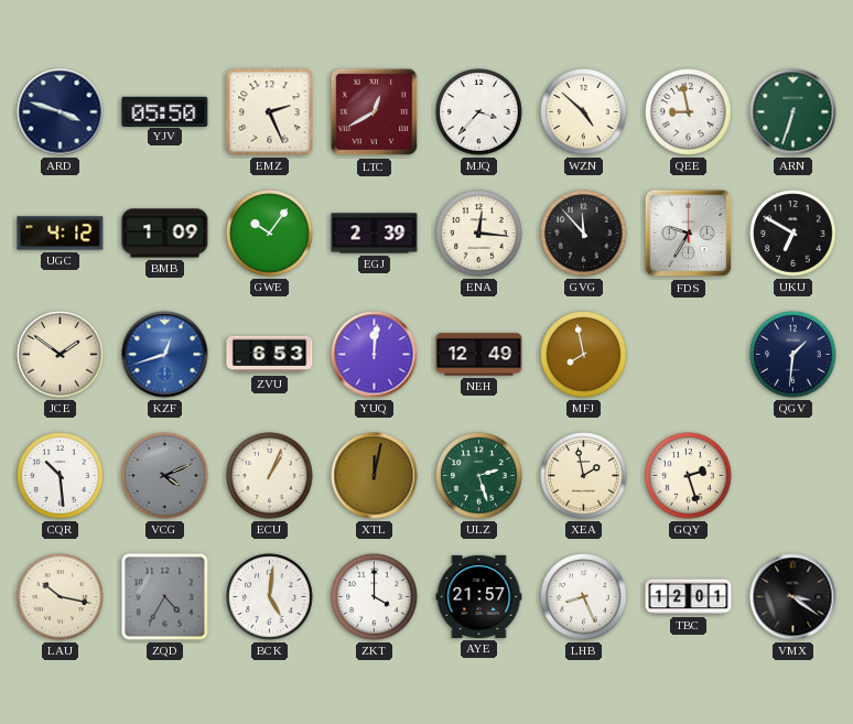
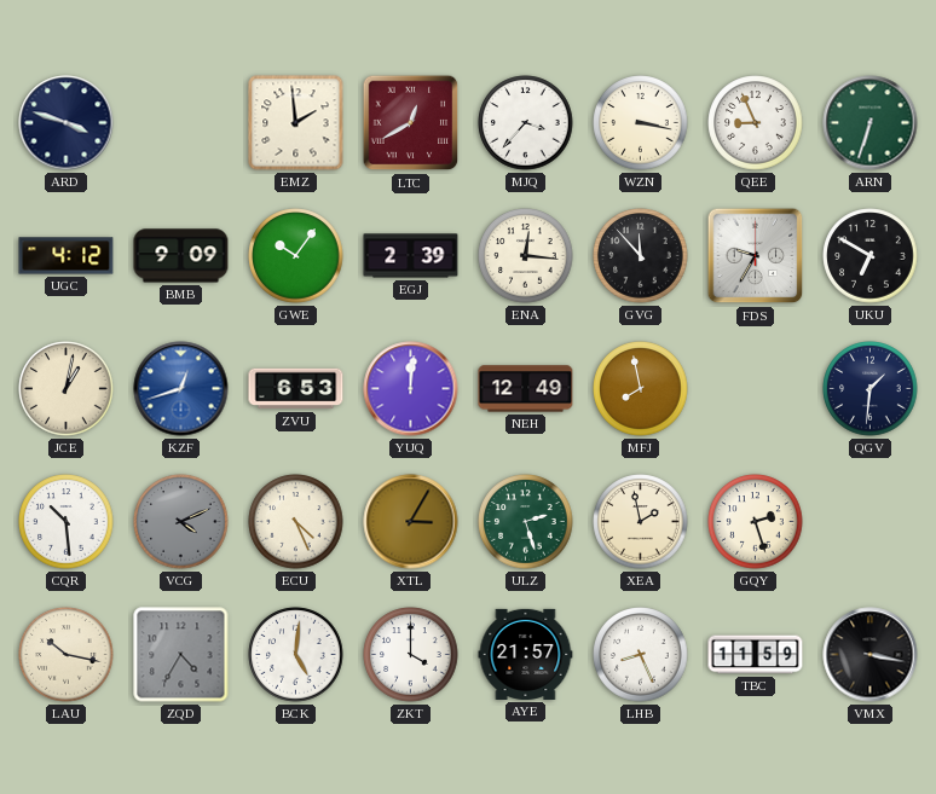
YJV: 05:50 -> none
EMZ: 2:26 -> 1:59
WZN: 4:52 -> 3:17
QEE: 8:58 -> 8:56
BMB: 1:09 -> 9:09
JCE: 1:51 -> 1:02
ECU: 1:04 -> 4:26
XTL: 12:02 -> 3:05
TBC: 12:01 -> 11:59
VMX: 3:21 -> 3:17
